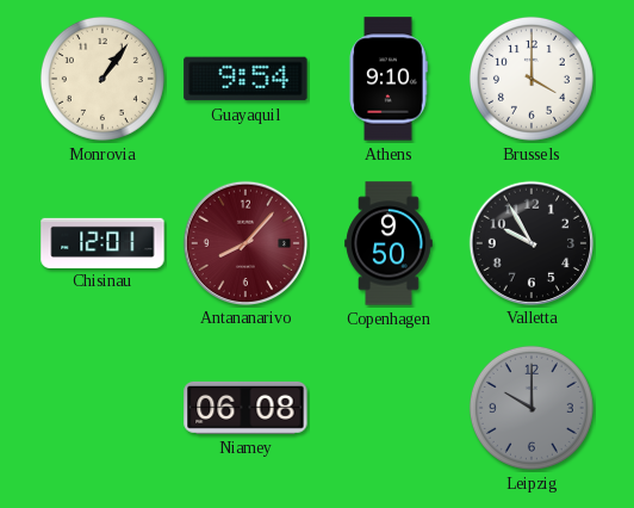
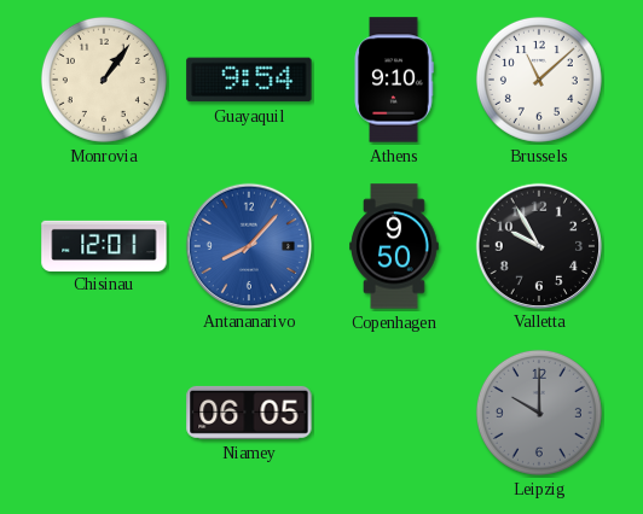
Brussels: 4:00 -> 11:08
Antananarivo dial: burgundy -> blue
Niamey: 06:08 -> 06:05
